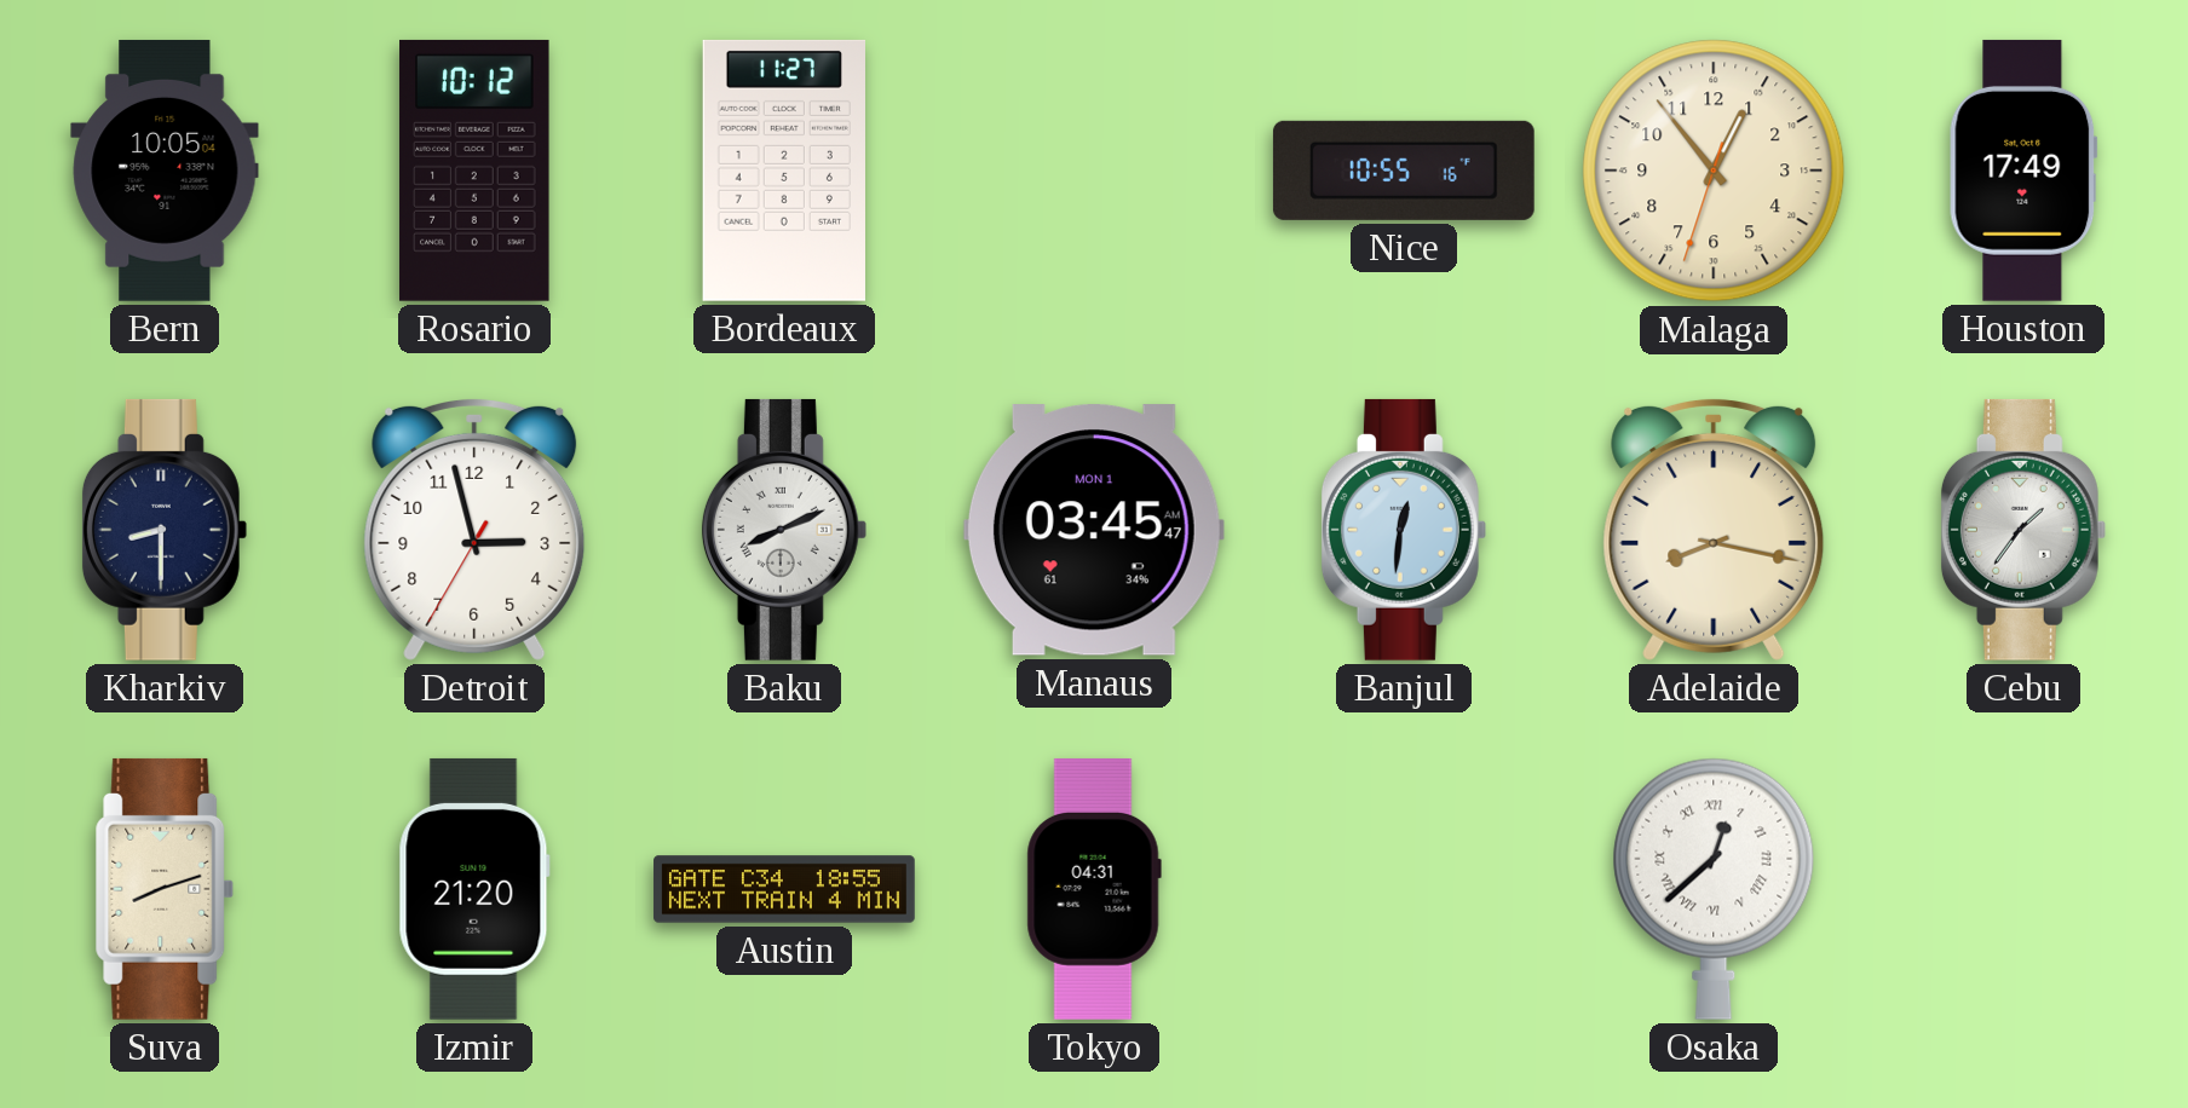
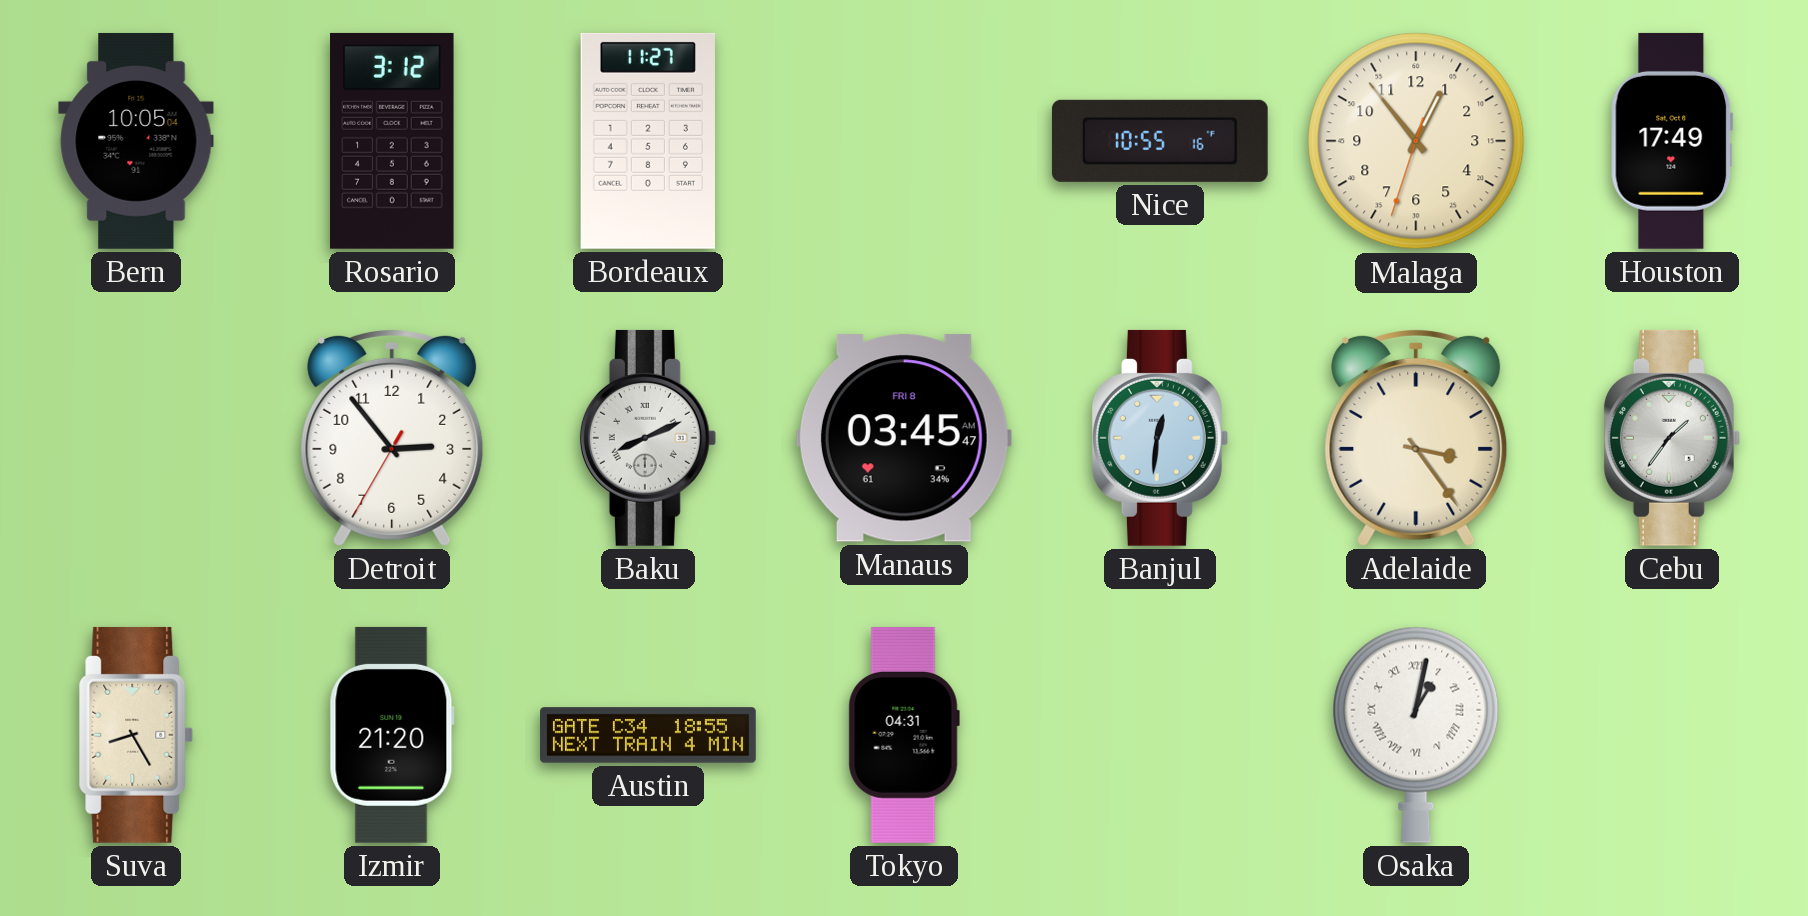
Rosario: 10:12 -> 3:12
Kharkiv: 8:30 -> none
Detroit: 2:57 -> 2:53
Manaus date: MON 1 -> FRI 8
Adelaide: 8:17 -> 3:24
Suva: 8:12 -> 8:25
Osaka: 12:38 -> 1:02
